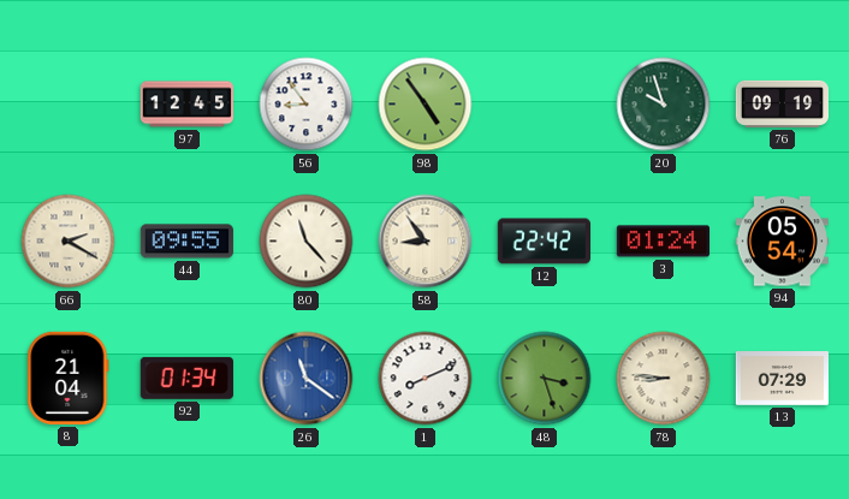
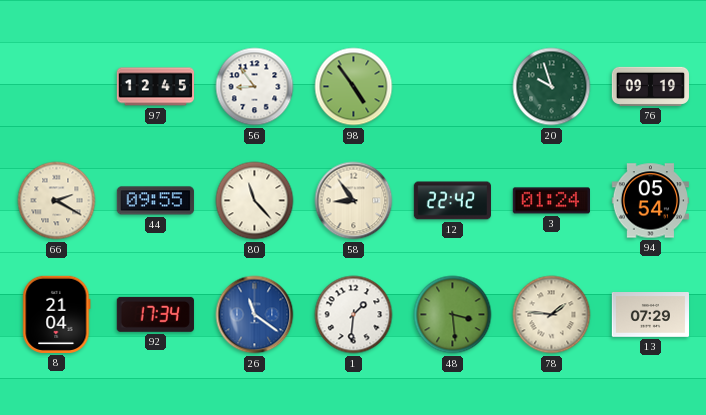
92: 01:34 -> 17:34
1: 8:11 -> 1:31
48: 3:27 -> 3:29
78: 8:46 -> 1:46
